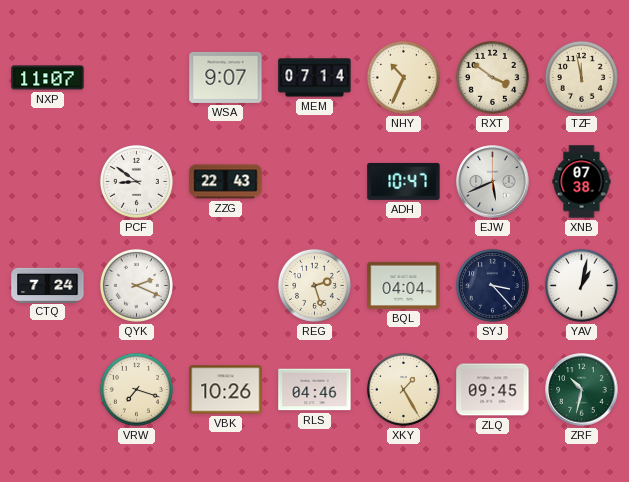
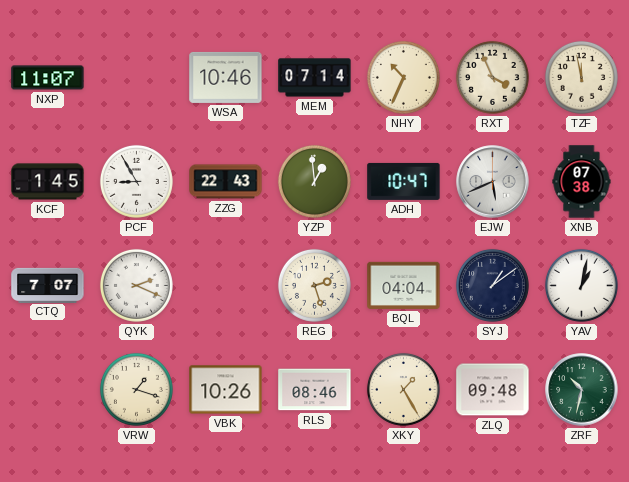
WSA: 9:07 -> 10:46
RXT: 3:51 -> 3:56
KCF: none -> 1:45
PCF: 8:51 -> 8:55
YZP: none -> 12:59
CTQ: 7:24 -> 7:07
SYJ: 3:23 -> 1:09
VRW: 7:18 -> 1:18
RLS: 04:46 -> 08:46
ZLQ: 09:45 -> 09:48
